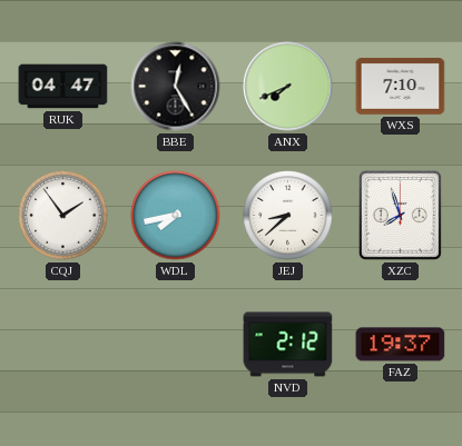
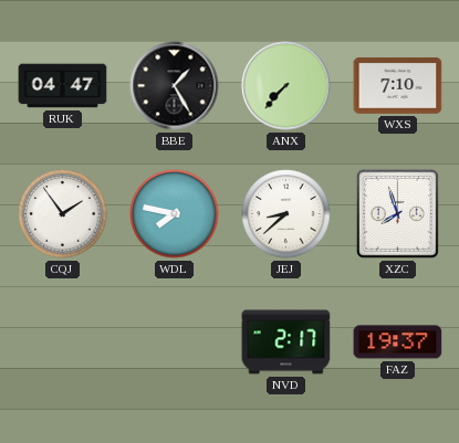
BBE: 12:25 -> 1:25
ANX: 7:41 -> 7:37
WDL: 7:43 -> 7:47
NVD: 2:12 -> 2:17
